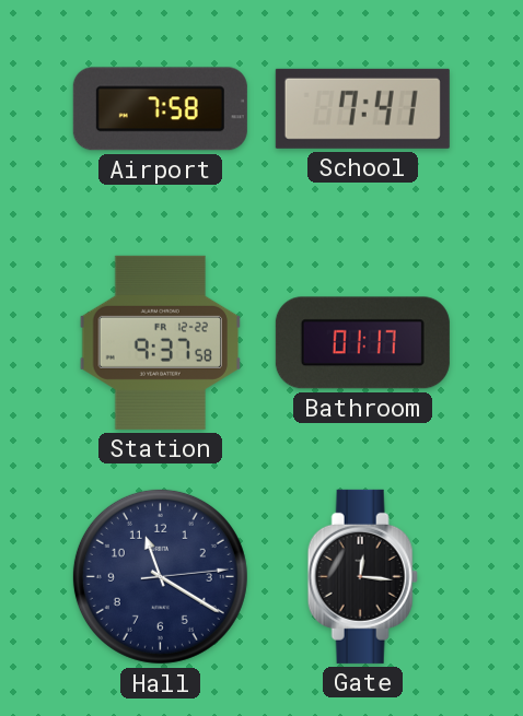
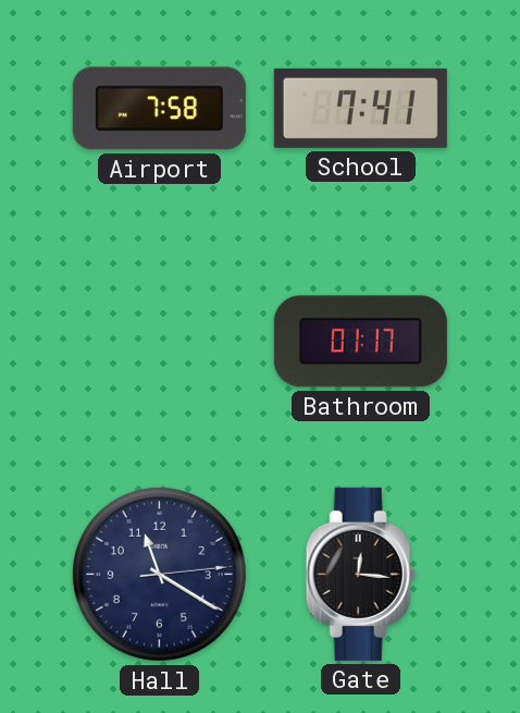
Station: 9:37 -> none
